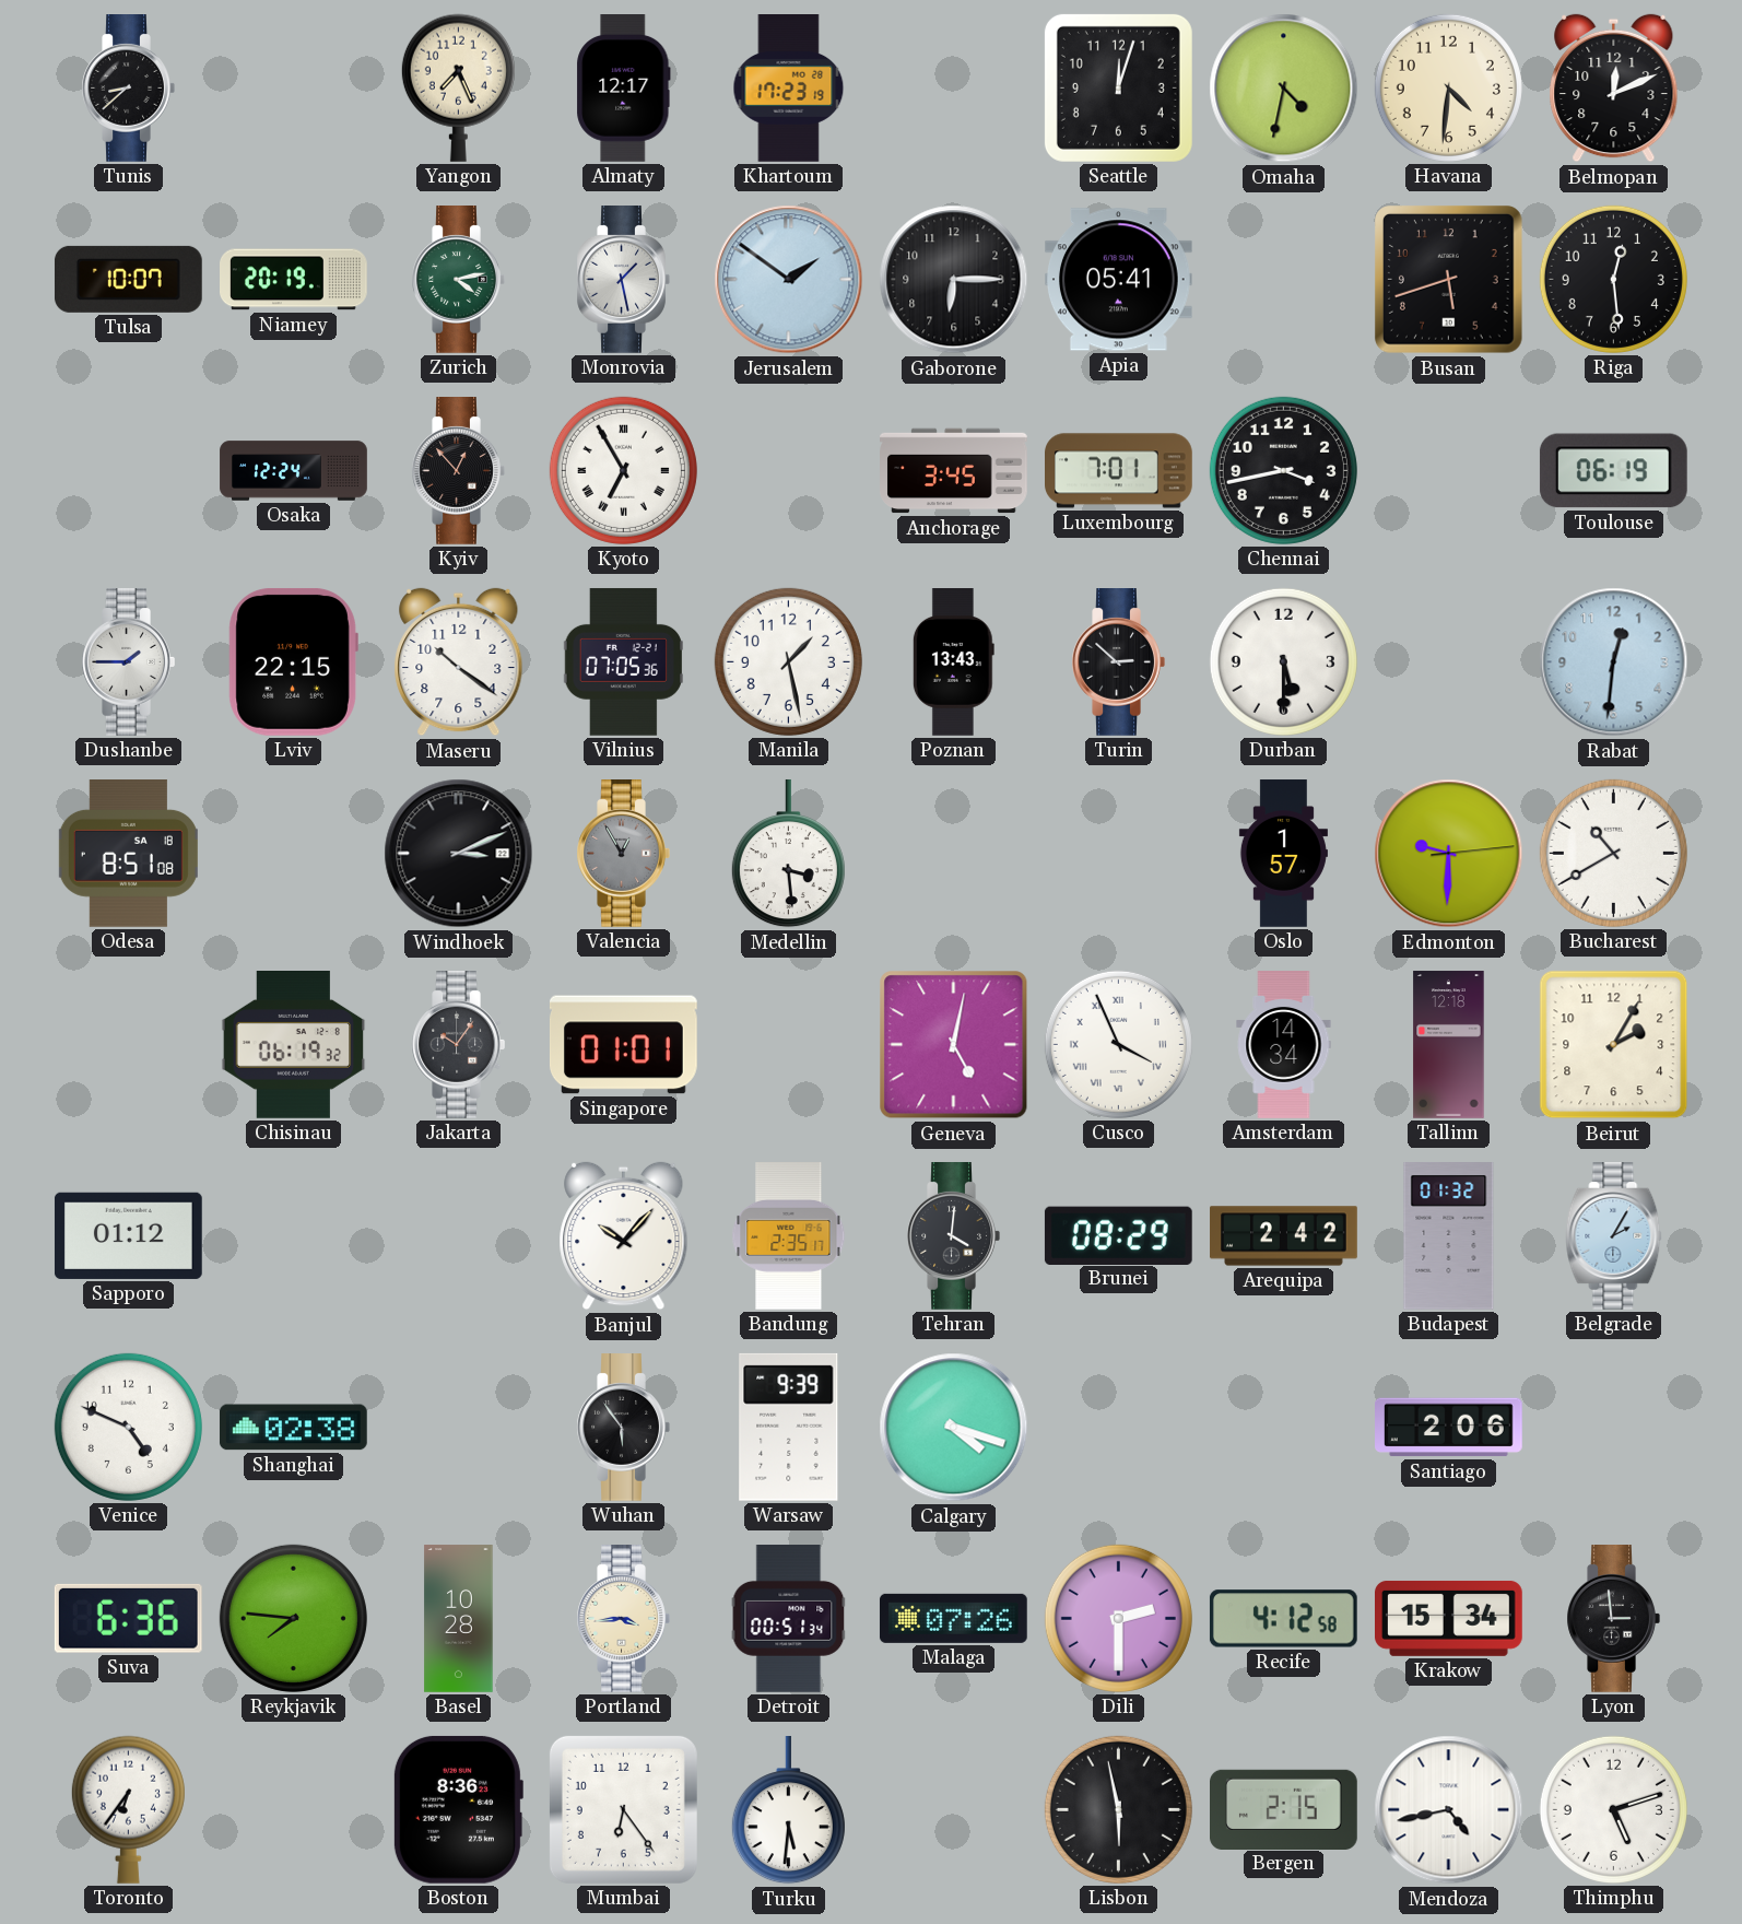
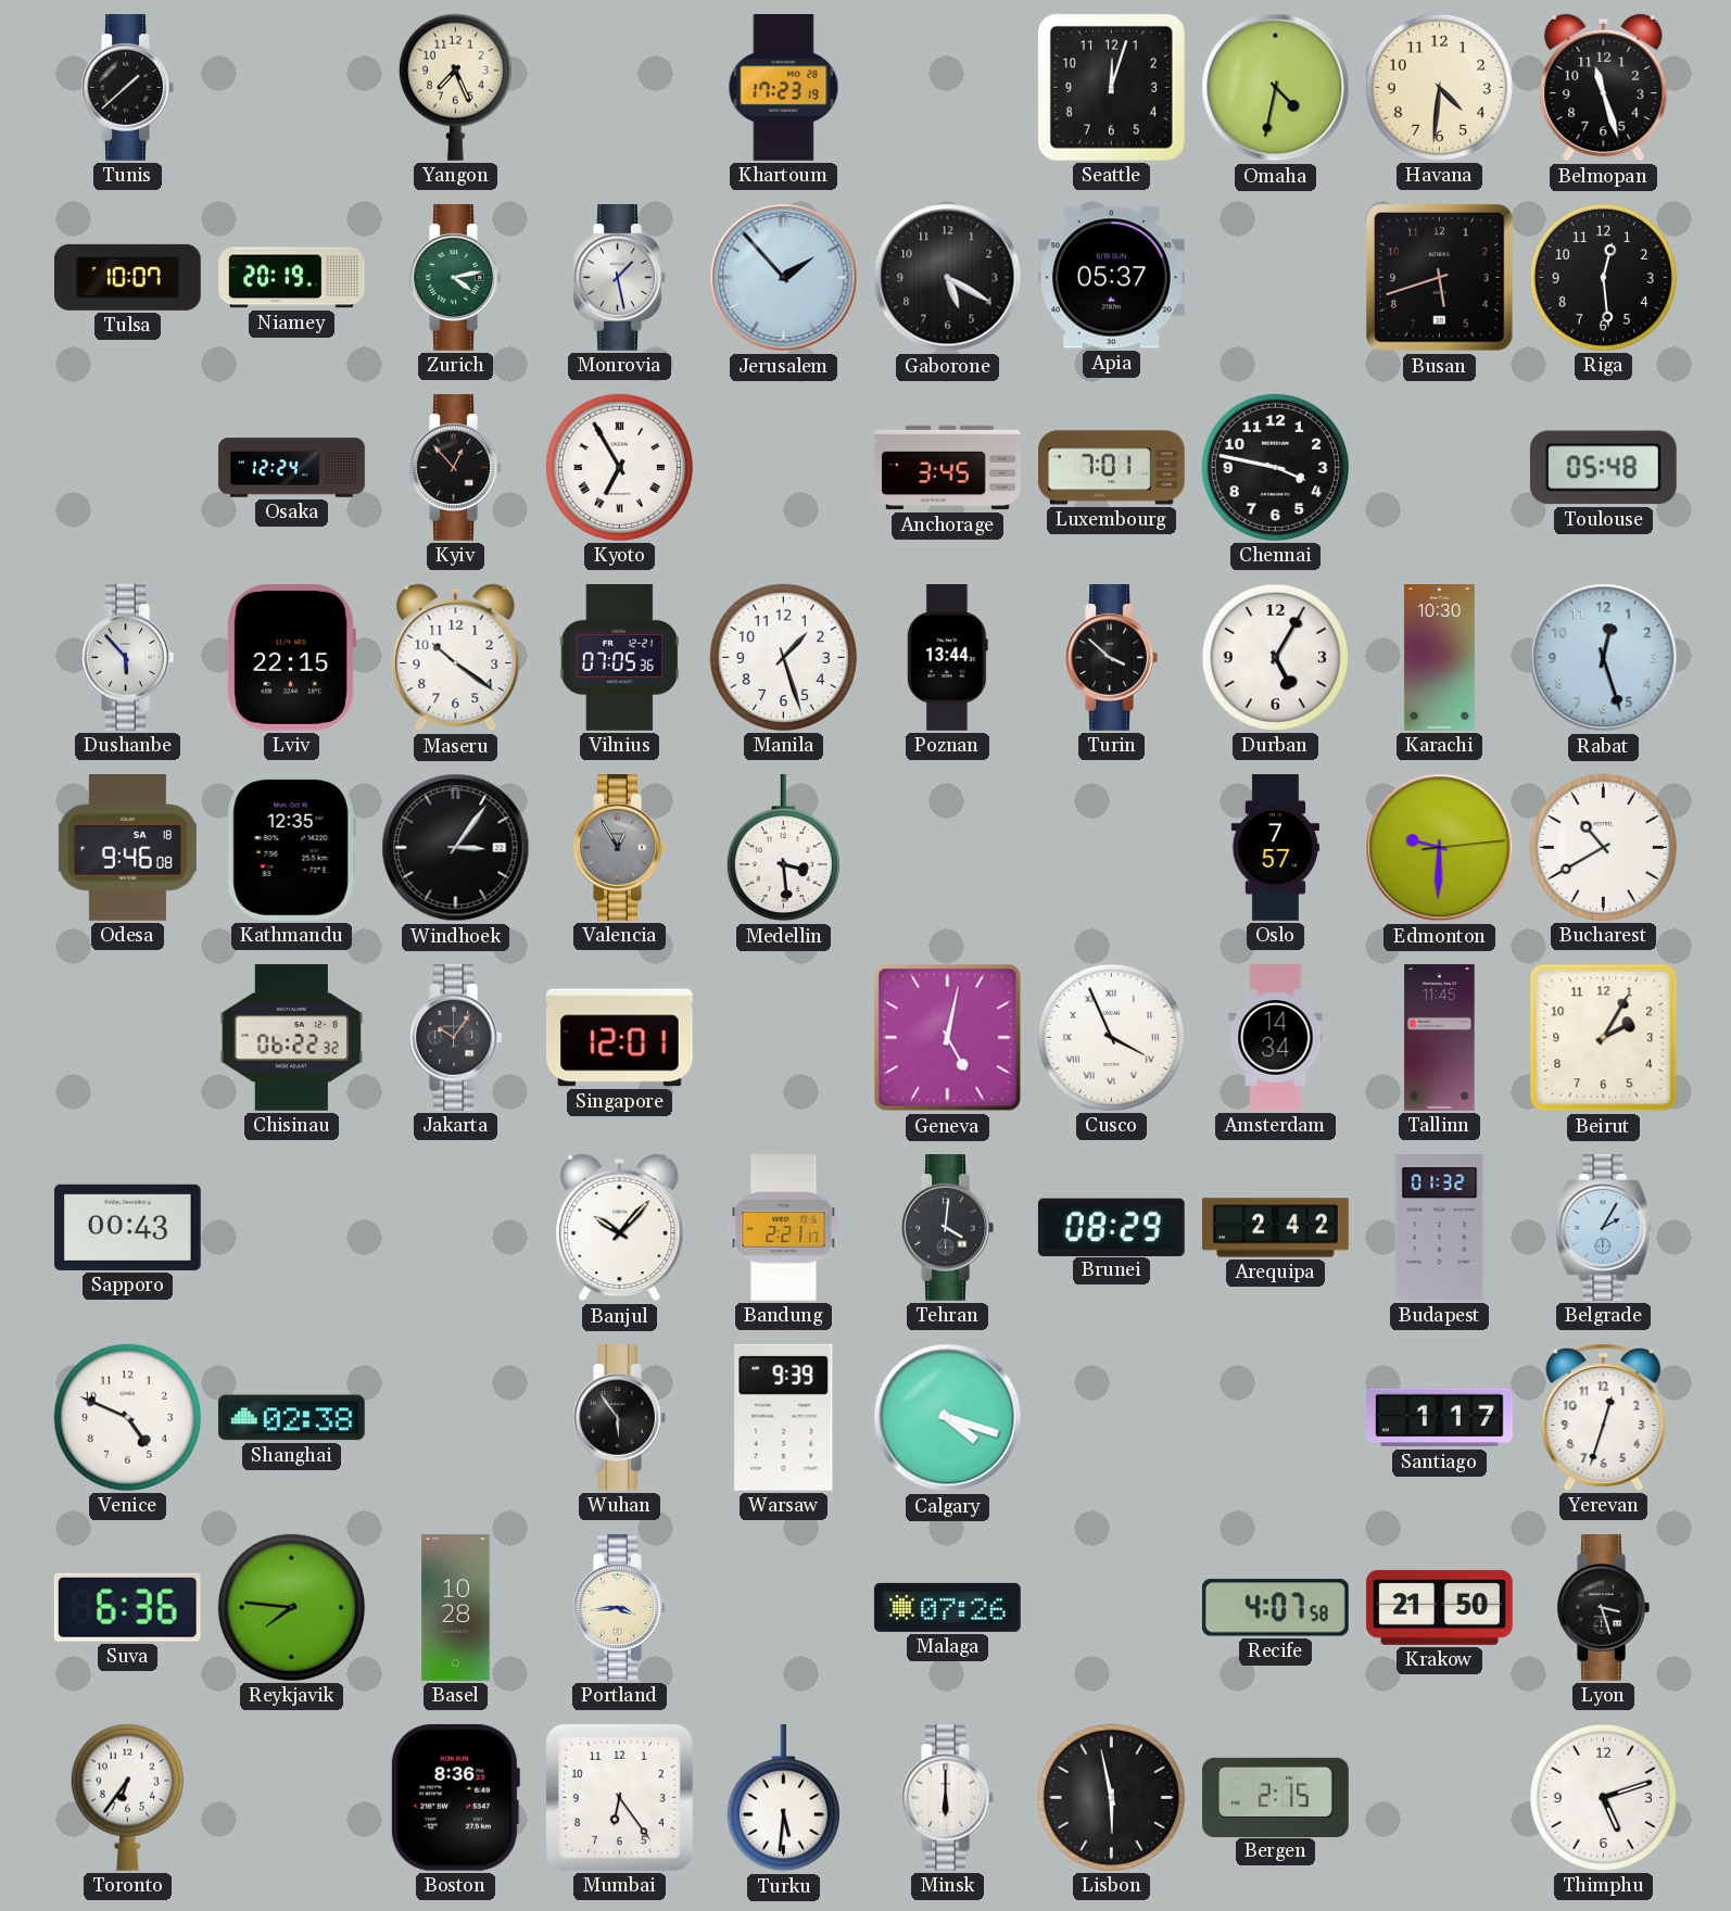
Tunis: 8:38 -> 1:38
Almaty: 12:17 -> none
Belmopan: 12:11 -> 11:27
Jerusalem: 1:51 -> 1:53
Gaborone: 6:15 -> 5:20
Apia: 05:41 -> 05:37
Chennai: 3:43 -> 3:47
Toulouse: 06:19 -> 05:48
Dushanbe: 1:45 -> 5:53
Manila: 1:28 -> 1:27
Poznan: 13:43 -> 13:44
Turin: 2:52 -> 3:52
Durban: 5:30 -> 5:05
Karachi: none -> 10:30
Rabat: 12:31 -> 12:27
Odesa: 8:51 -> 9:46
Kathmandu: none -> 12:35
Windhoek: 3:11 -> 3:06
Oslo: 1:57 -> 7:57
Chisinau: 06:19 -> 06:22
Singapore: 01:01 -> 12:01
Tallinn: 12:18 -> 11:45
Sapporo: 01:12 -> 00:43
Bandung: 2:35 -> 2:21
Santiago: 2:06 -> 1:17
Yerevan: none -> 12:33
Detroit: 00:51 -> none
Dili: 2:30 -> none
Recife: 4:12 -> 4:07
Krakow: 15:34 -> 21:50
Lyon: 2:59 -> 3:27
Minsk: none -> 6:00
Mendoza: 4:43 -> none
